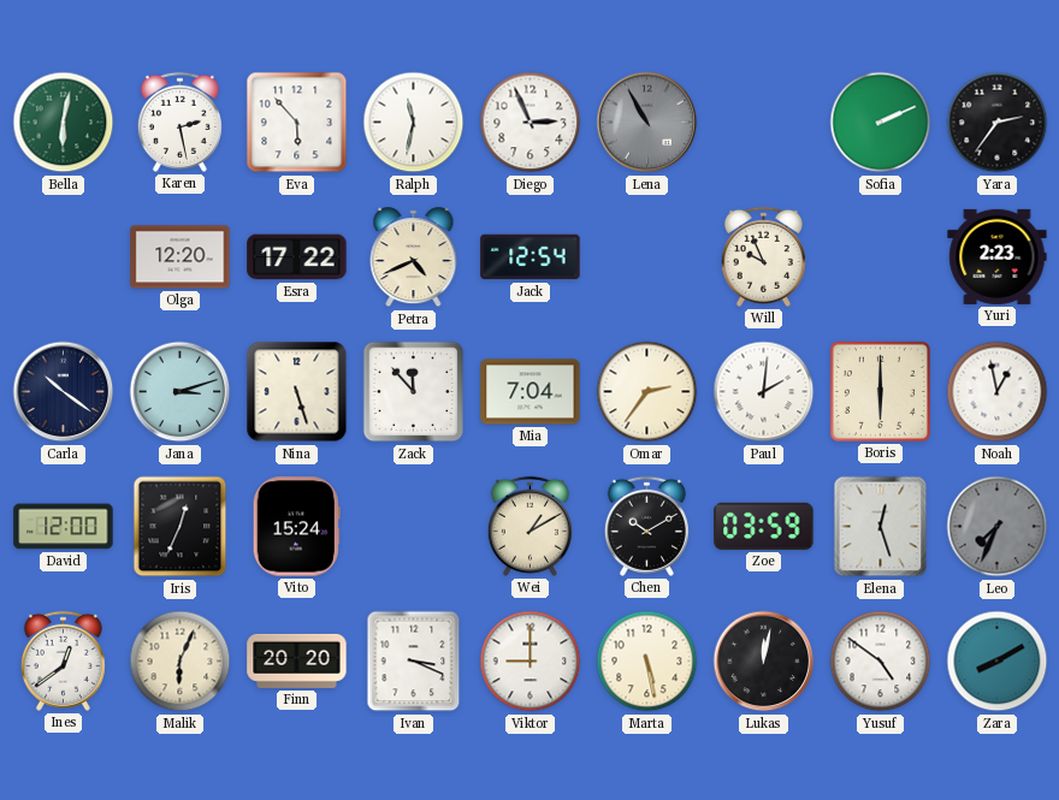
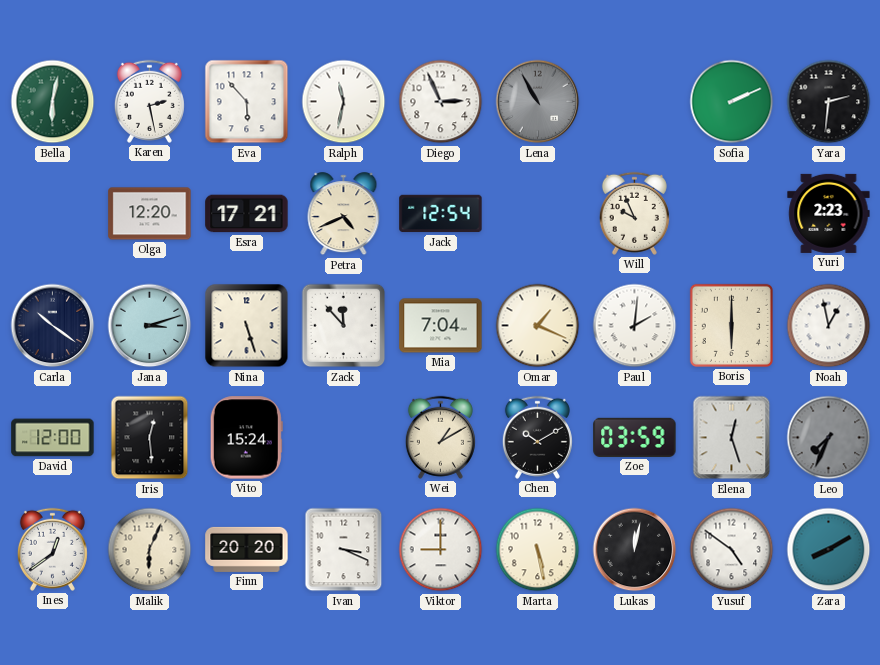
Yara: 2:36 -> 2:31
Esra: 17:22 -> 17:21
Omar: 2:36 -> 1:19
Iris: 12:34 -> 12:29
